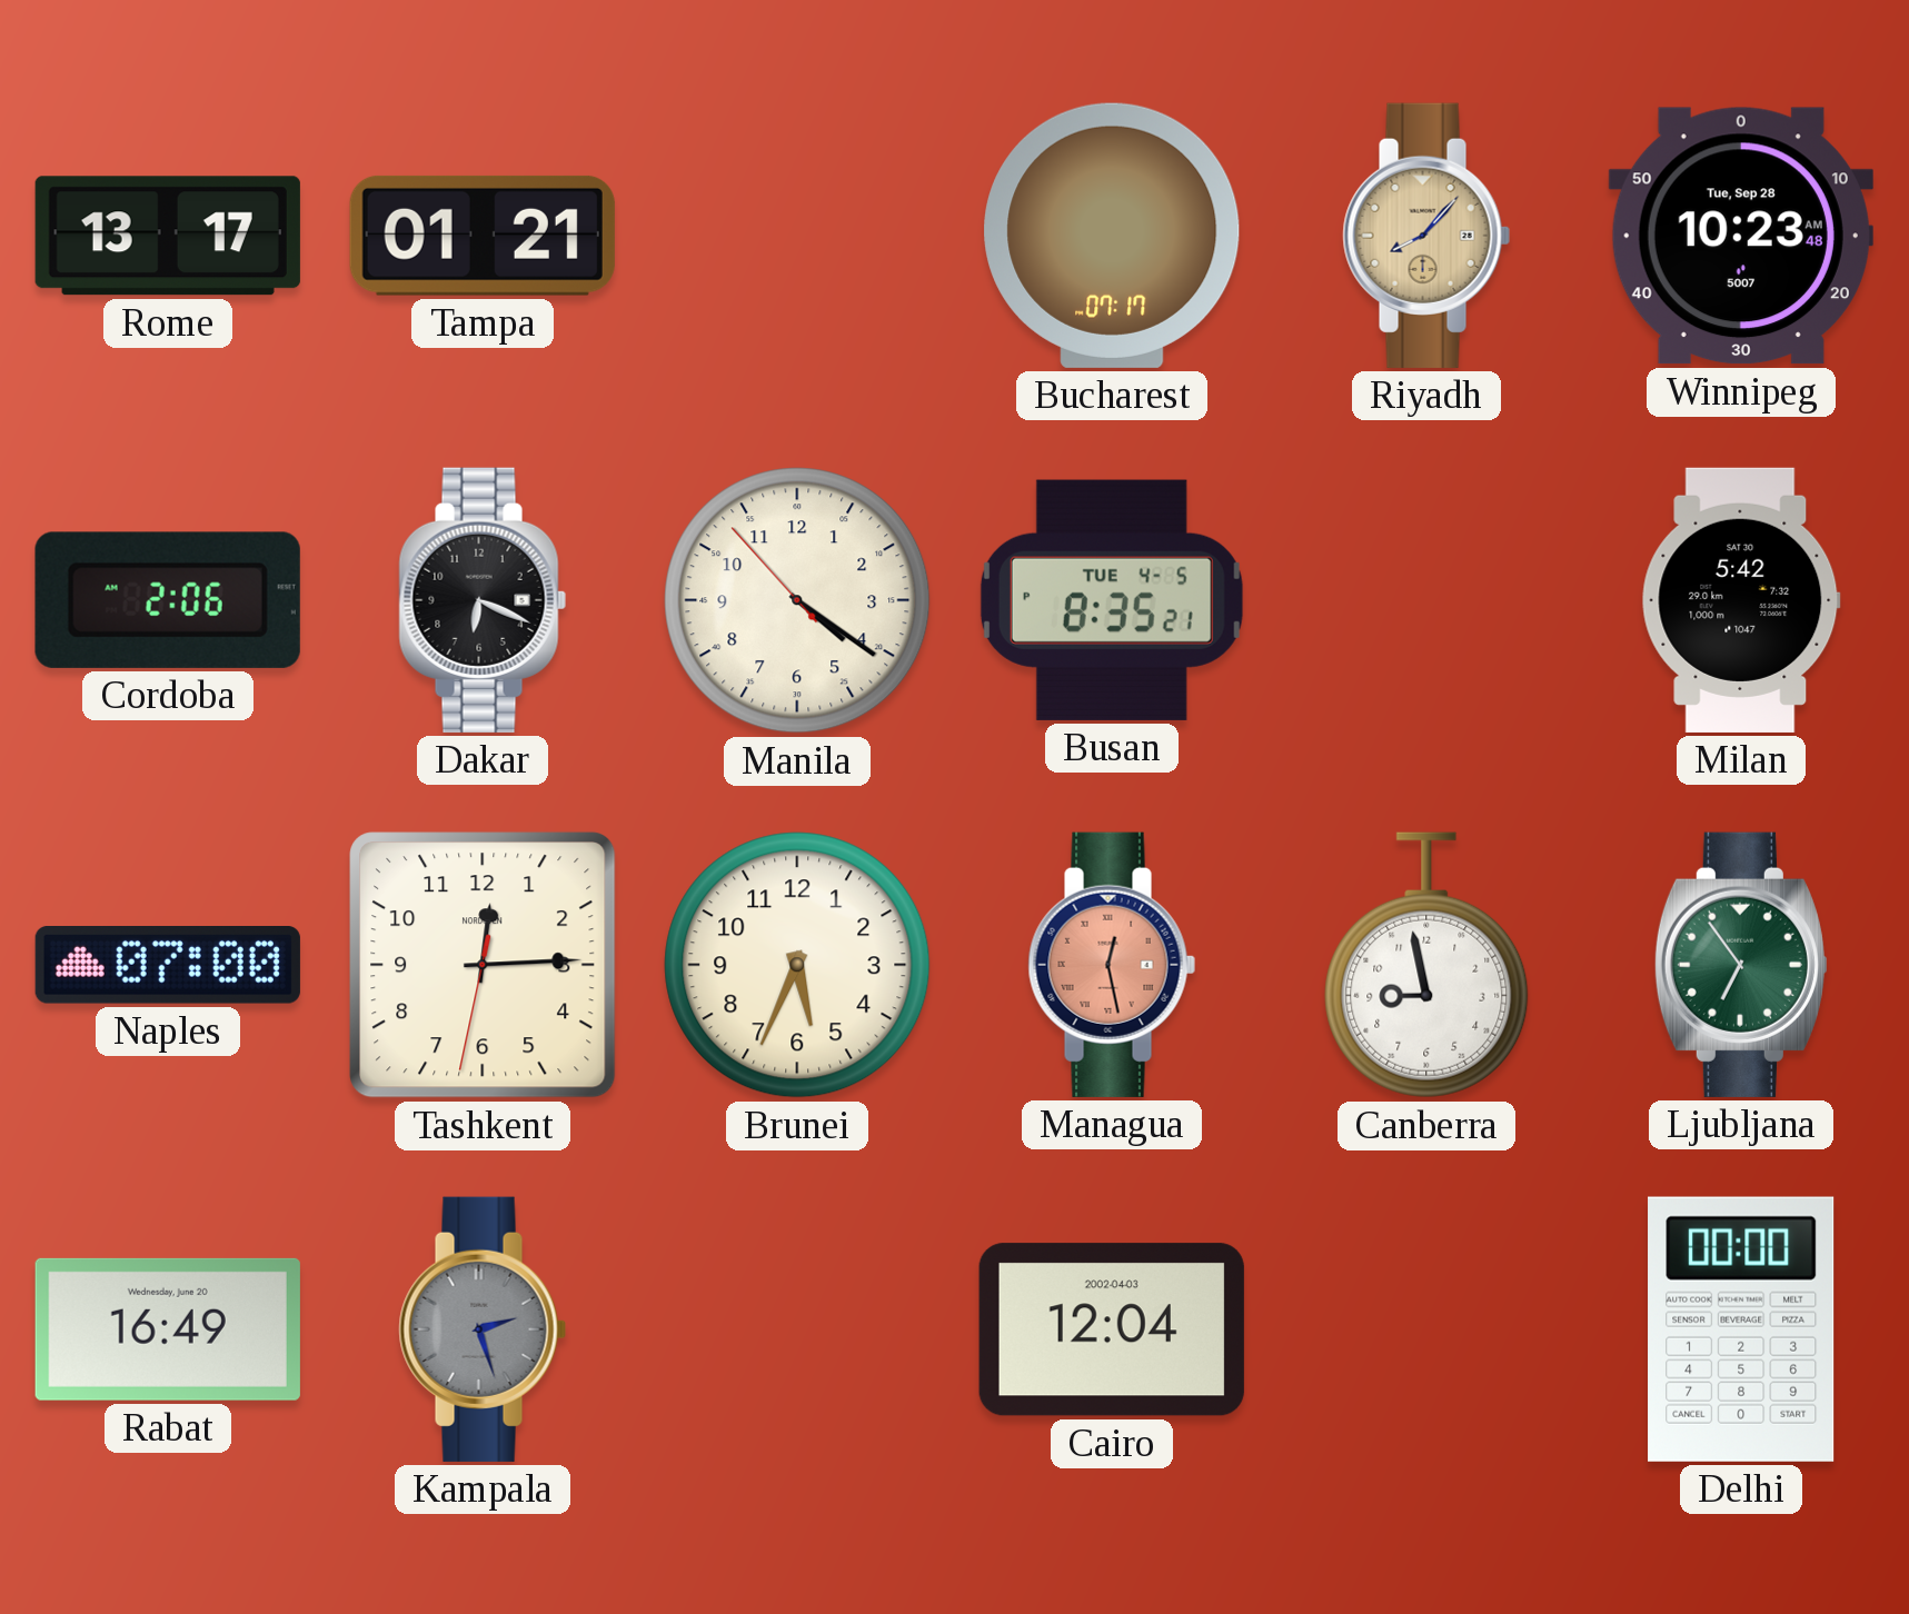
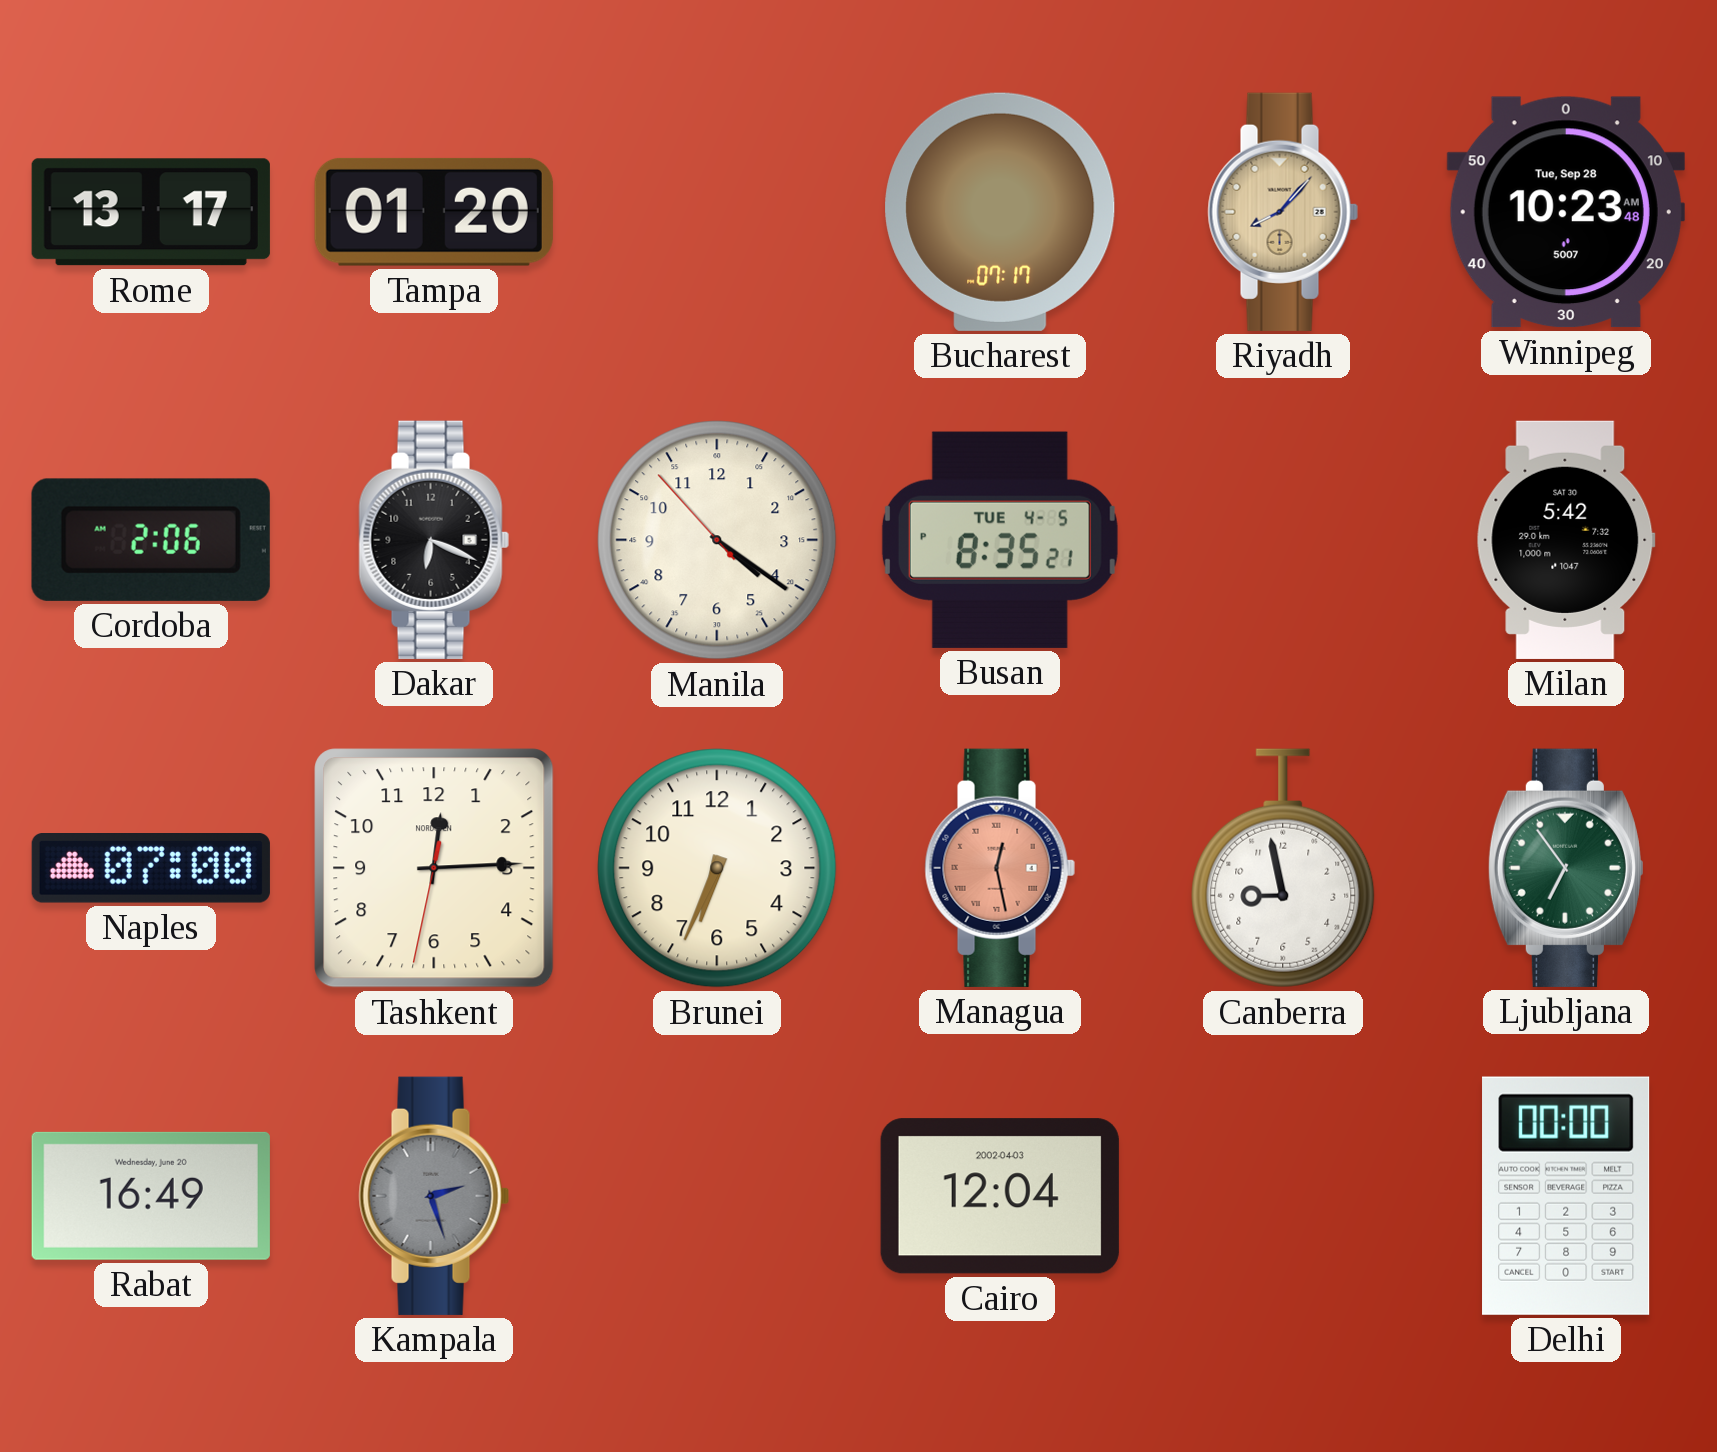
Tampa: 01:21 -> 01:20
Brunei: 5:34 -> 6:34
